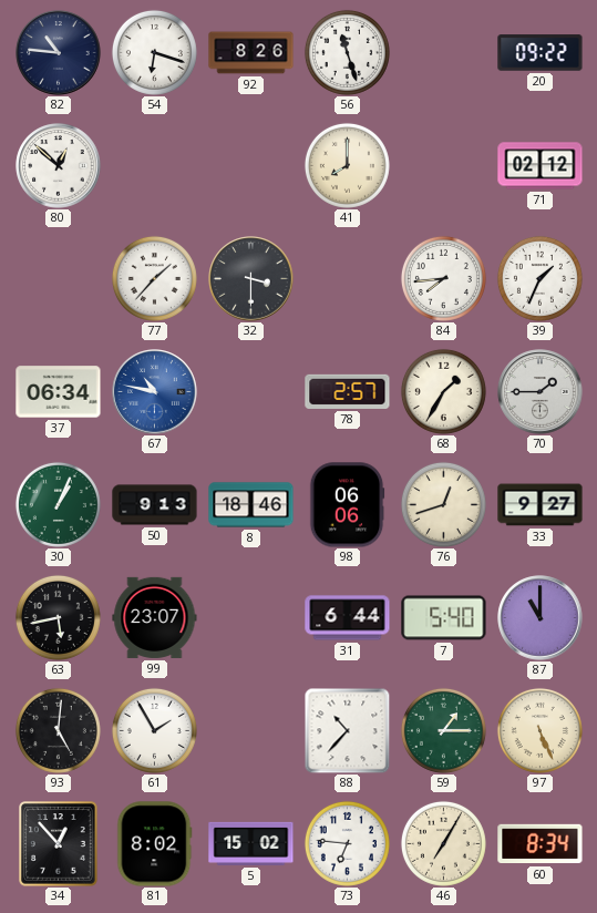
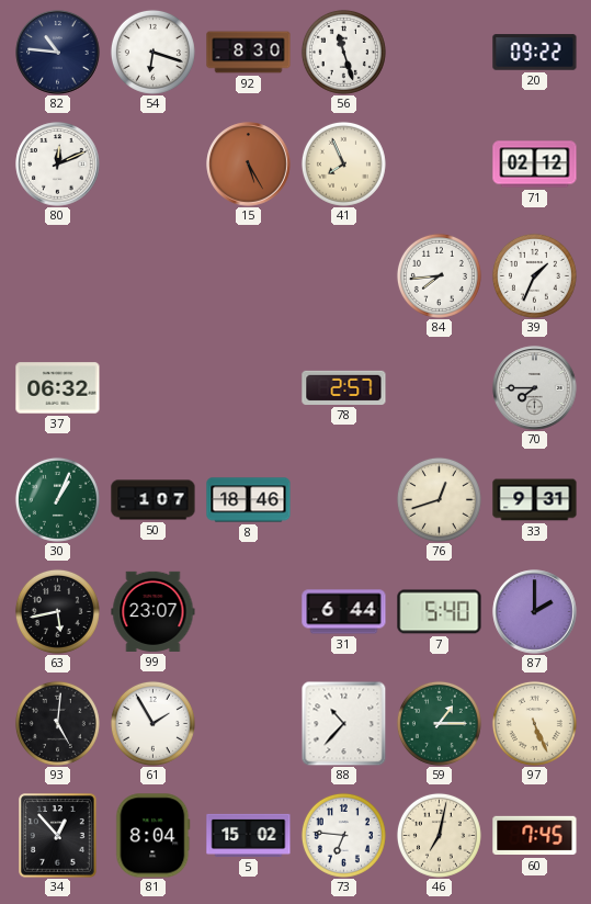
92: 8:26 -> 8:30
80: 12:52 -> 12:11
15: none -> 5:25
41: 8:00 -> 7:56
77: 1:37 -> none
32: 3:30 -> none
37: 06:34 -> 06:32
67: 10:47 -> none
68: 1:35 -> none
70: 1:45 -> 7:45
50: 9:13 -> 1:07
98: 06:06 -> none
33: 9:27 -> 9:31
87: 11:00 -> 2:00
81: 8:02 -> 8:04
46: 7:05 -> 7:02
60: 8:34 -> 7:45
